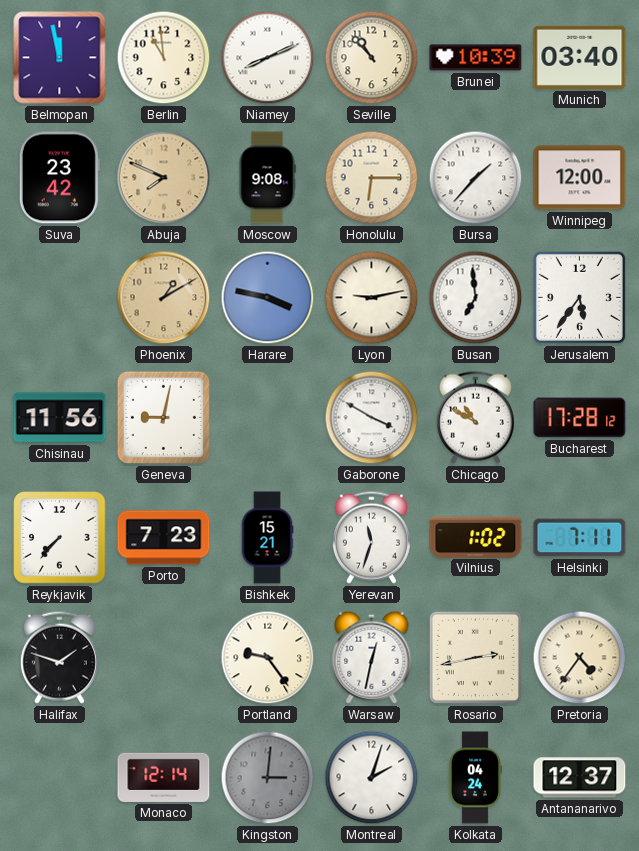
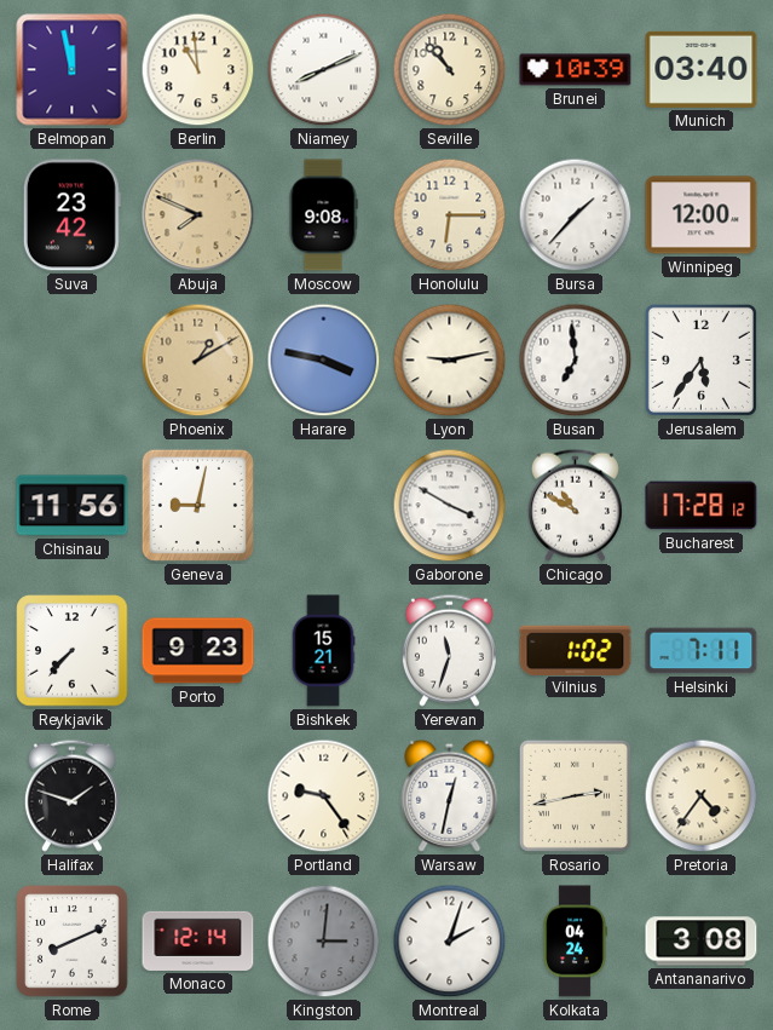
Porto: 7:23 -> 9:23
Rome: none -> 8:11
Antananarivo: 12:37 -> 3:08
